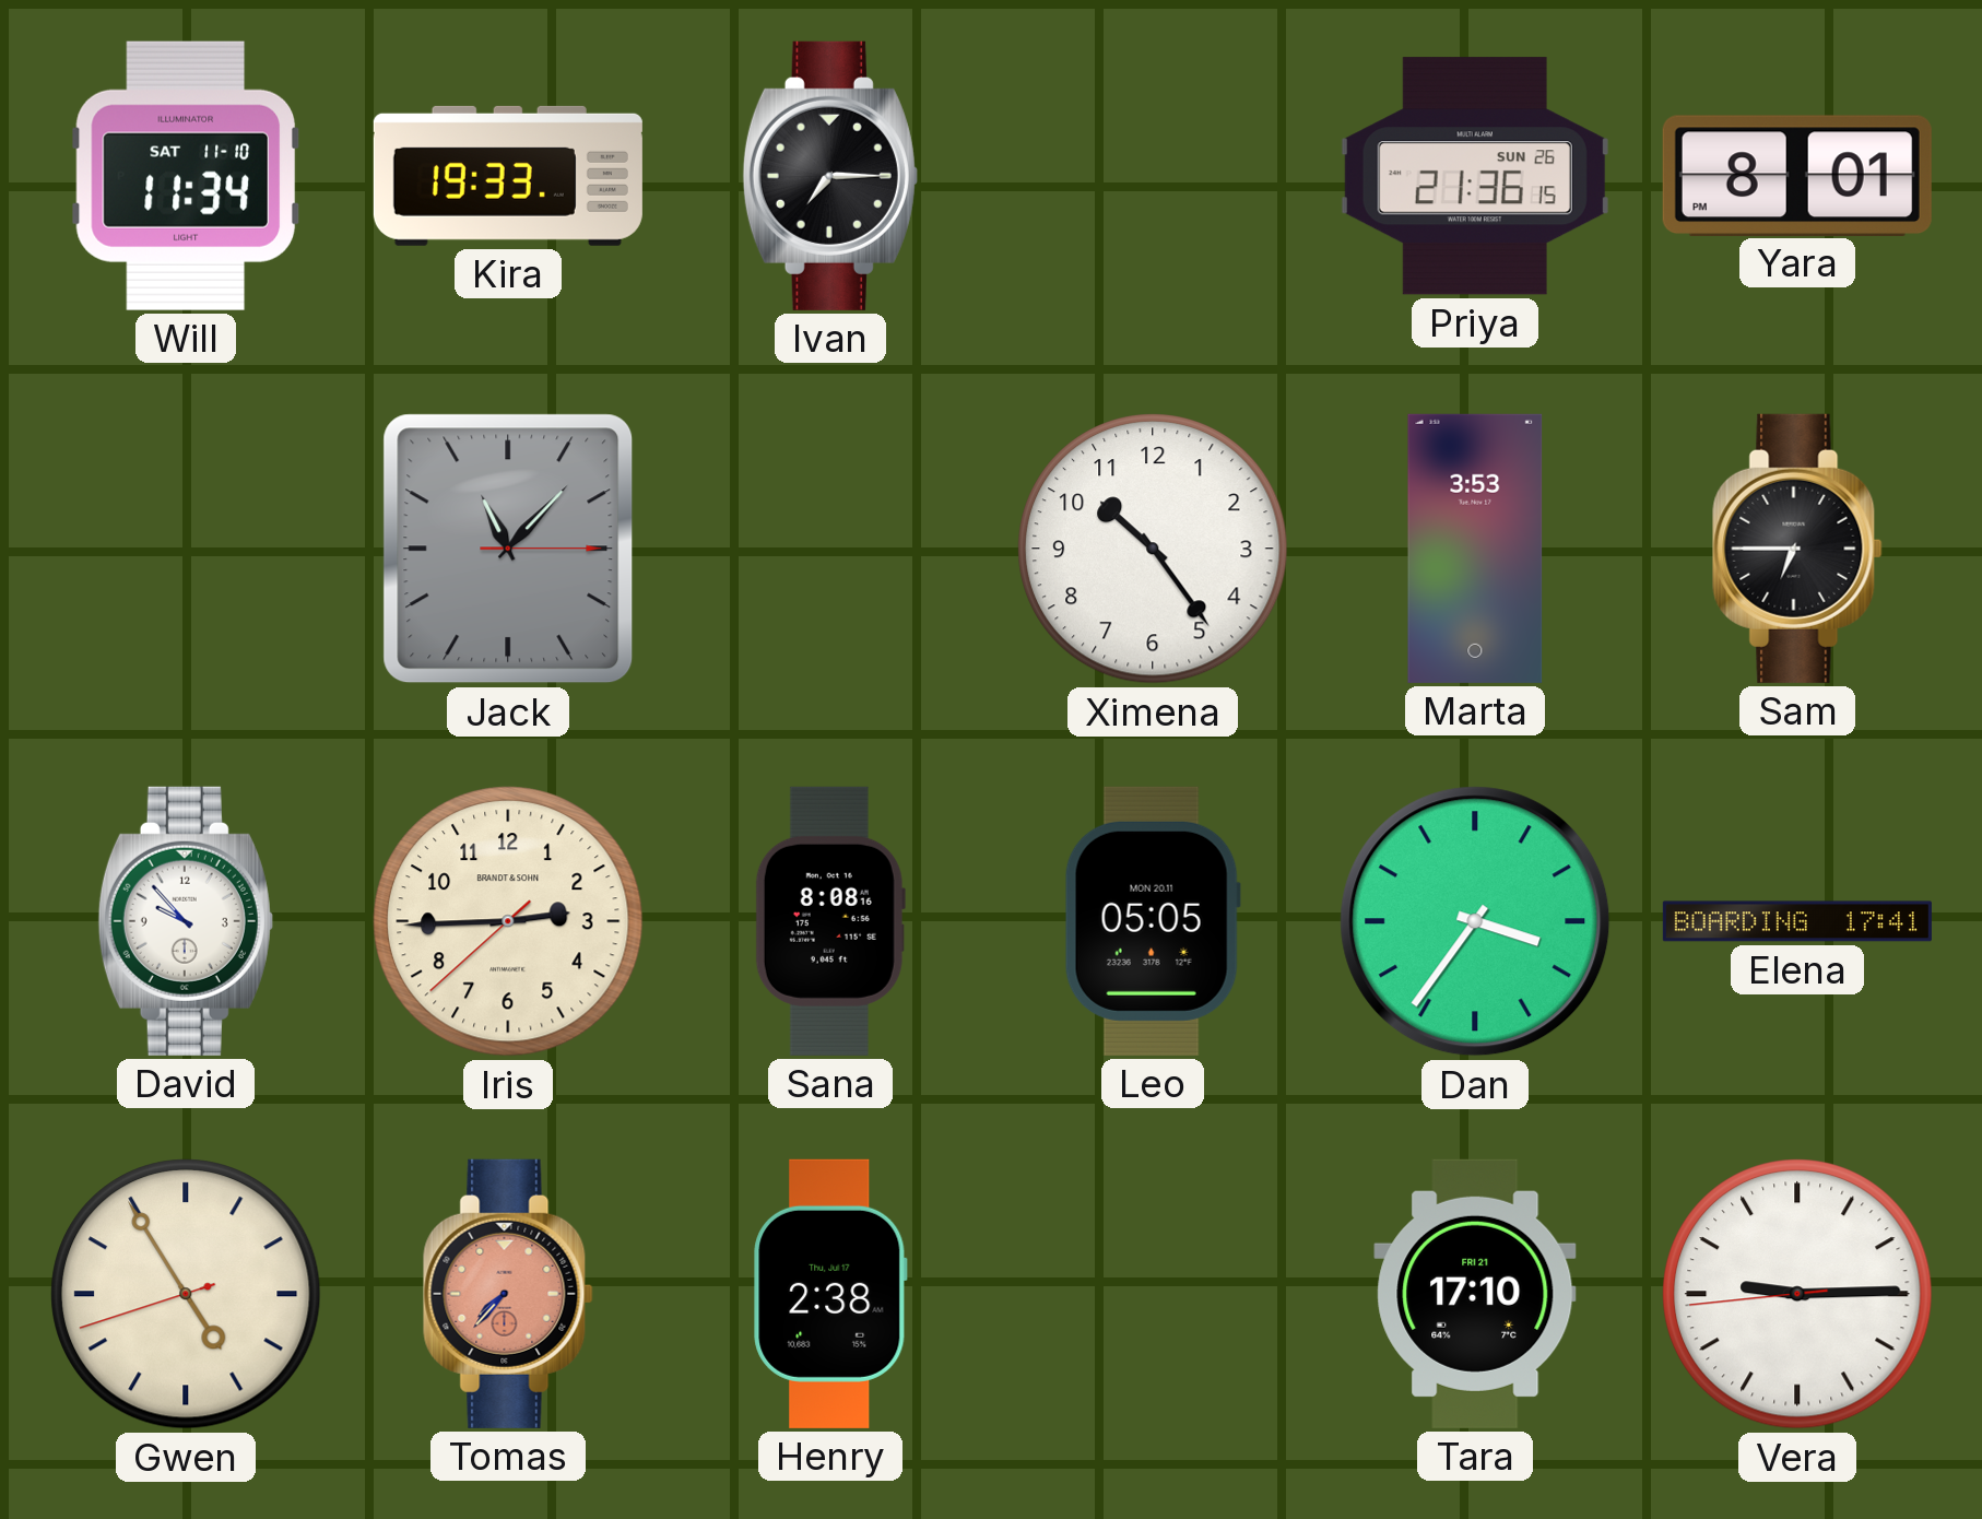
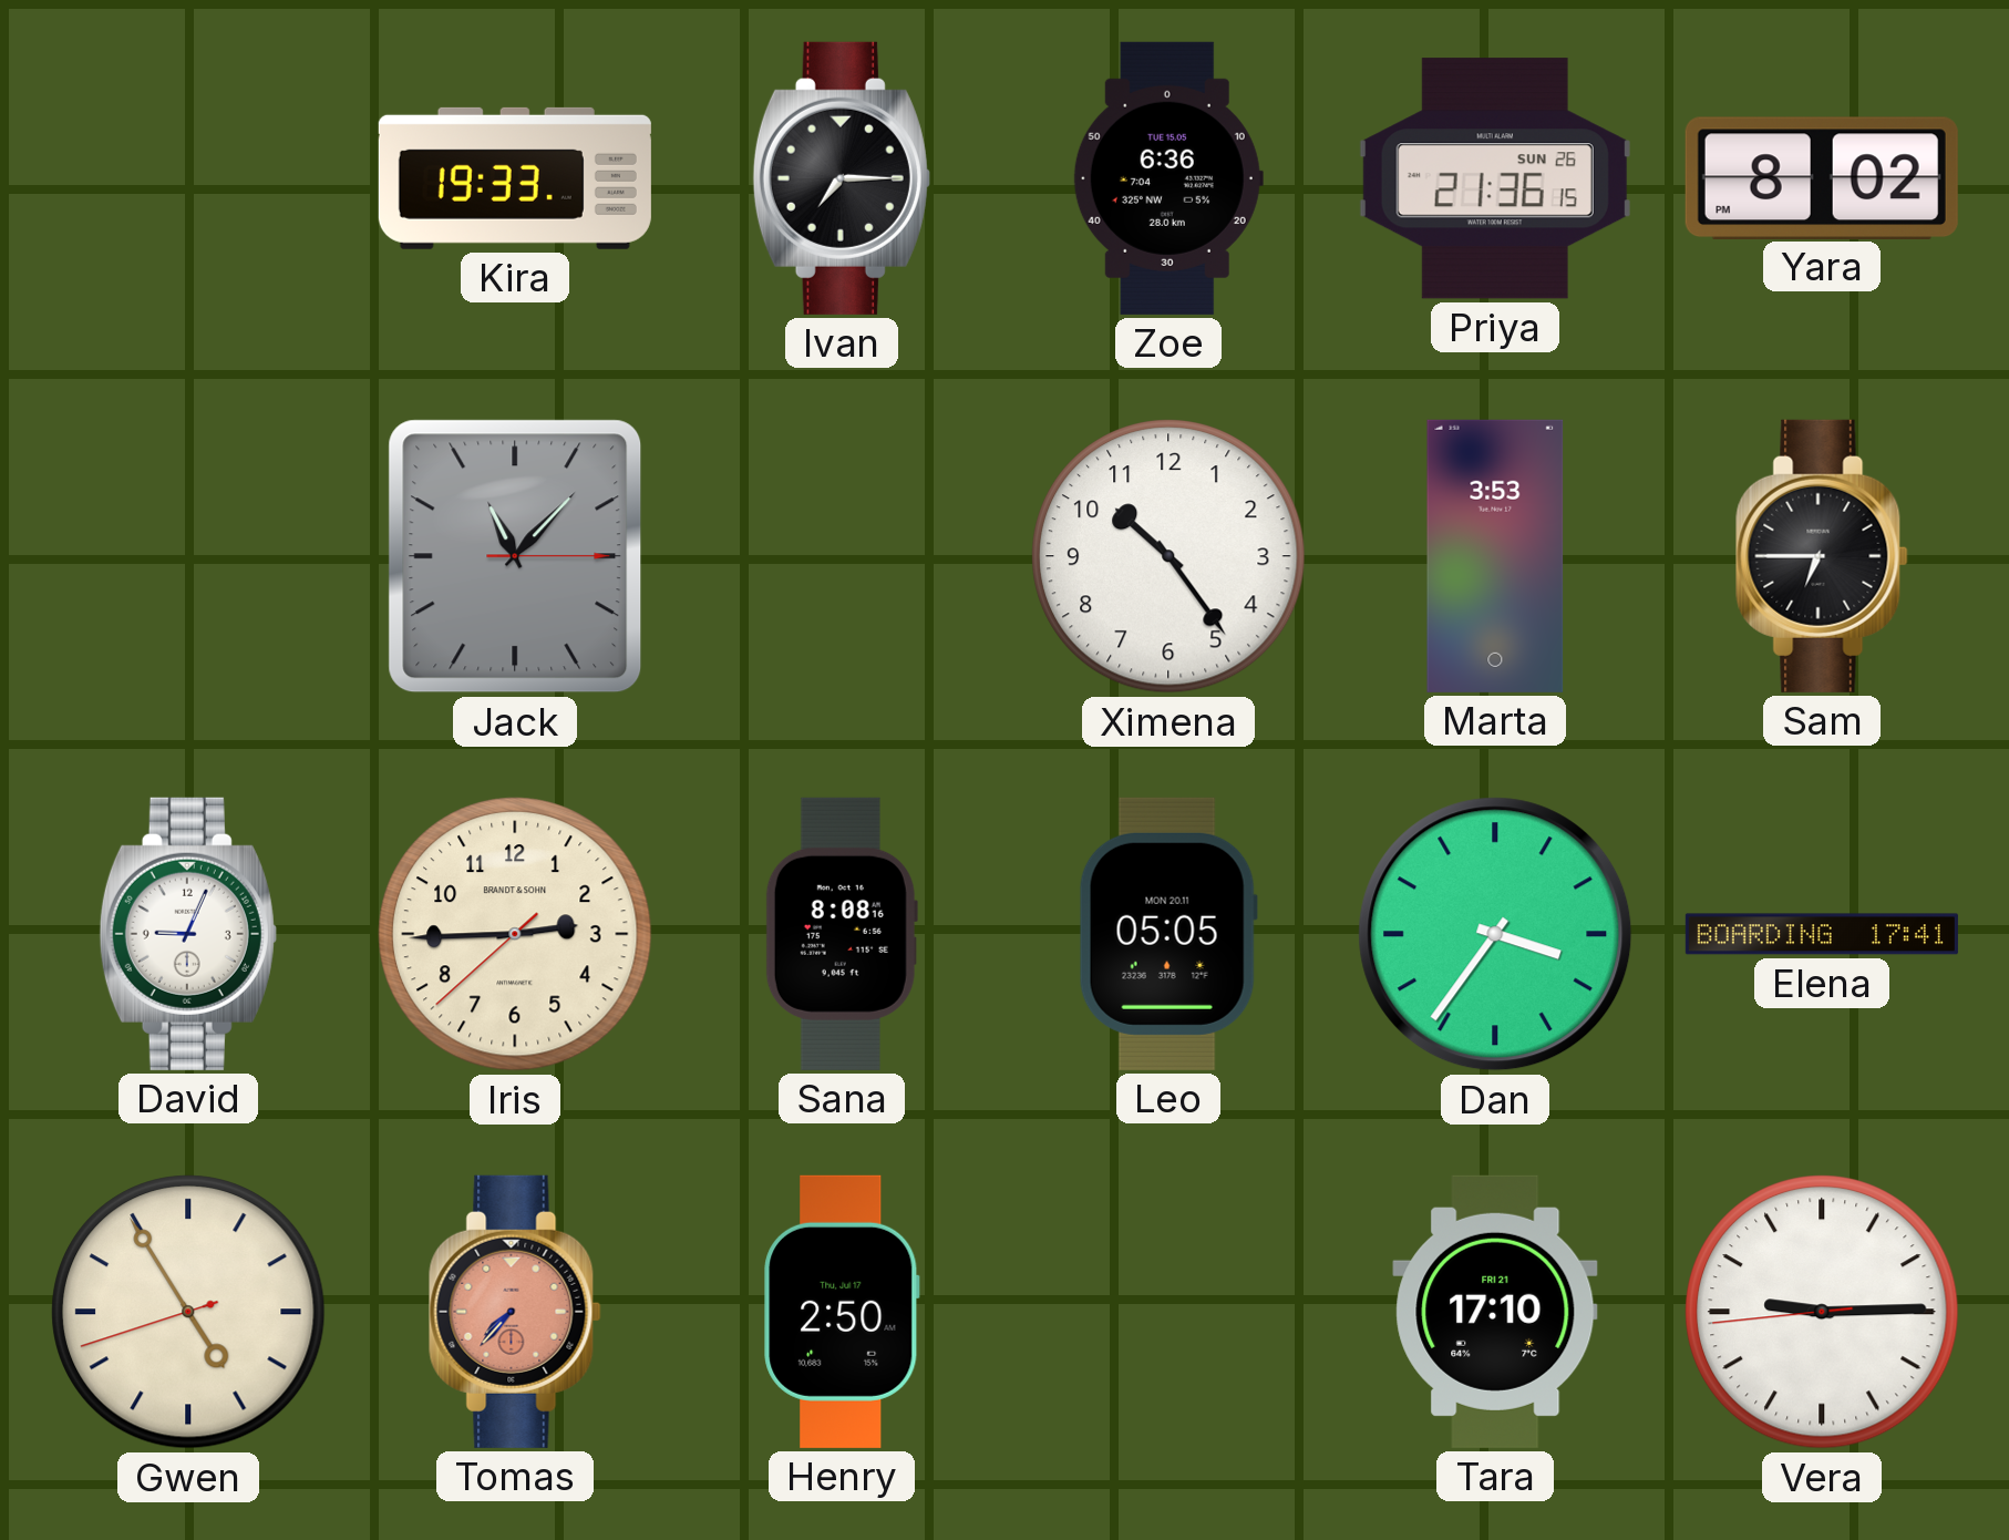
Will: 11:34 -> none
Zoe: none -> 6:36
Yara: 8:01 -> 8:02
David: 9:53 -> 9:04
Henry: 2:38 -> 2:50
